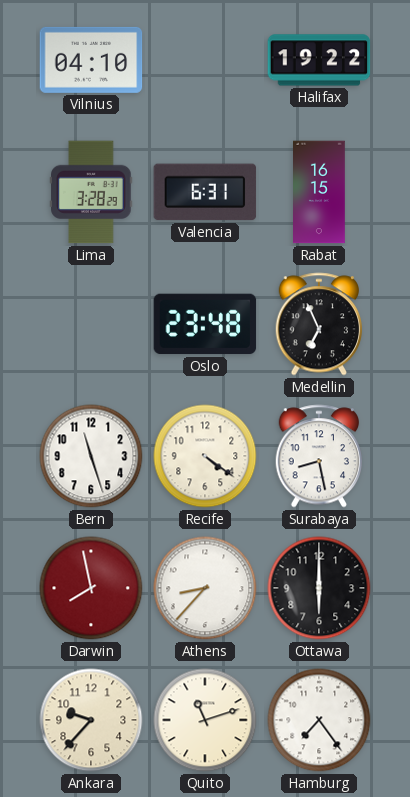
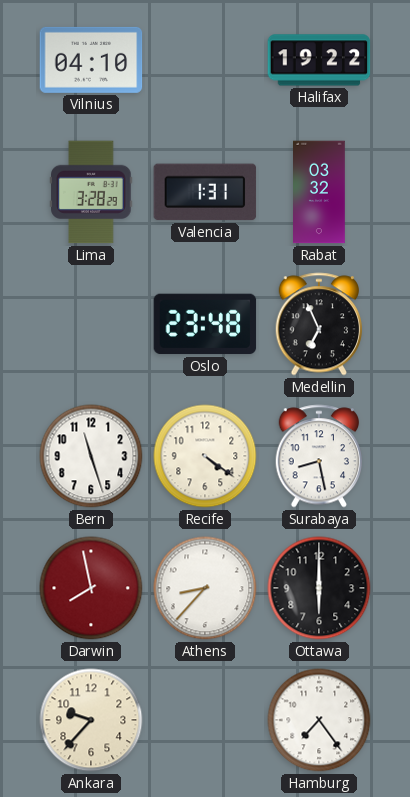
Valencia: 6:31 -> 1:31
Rabat: 16:15 -> 03:32
Quito: 11:12 -> none
